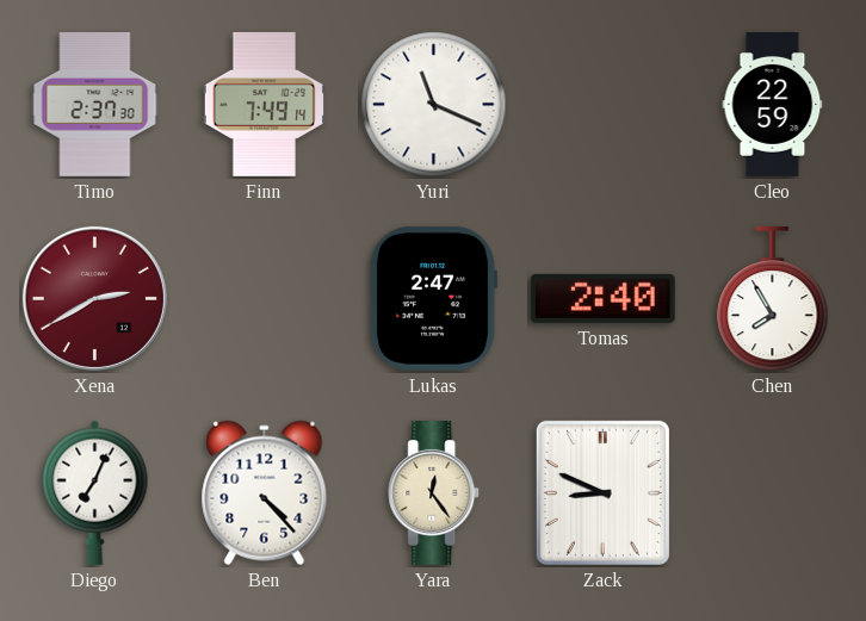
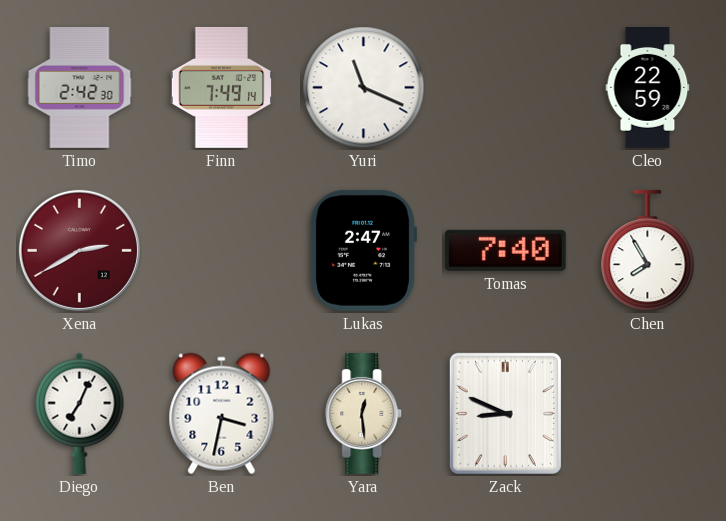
Timo: 2:37 -> 2:42
Tomas: 2:40 -> 7:40
Ben: 4:23 -> 3:32
Yara: 12:24 -> 12:29
